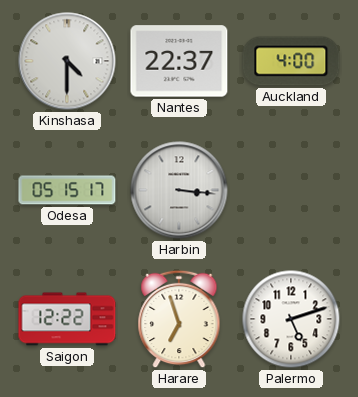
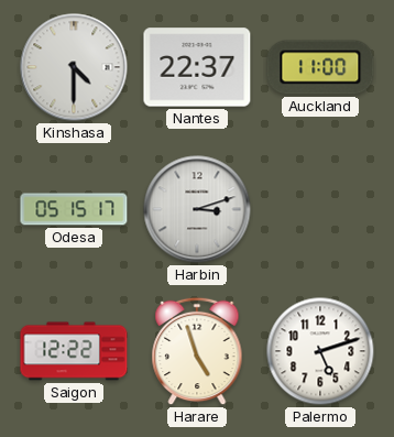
Auckland: 4:00 -> 11:00
Harbin: 3:16 -> 3:12
Harare: 6:57 -> 4:57
